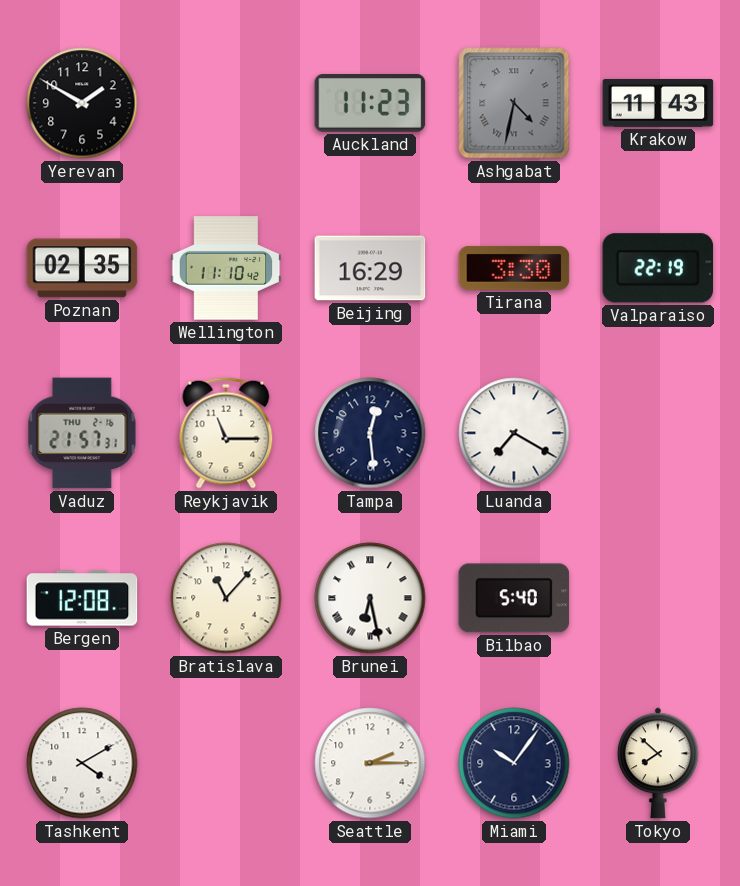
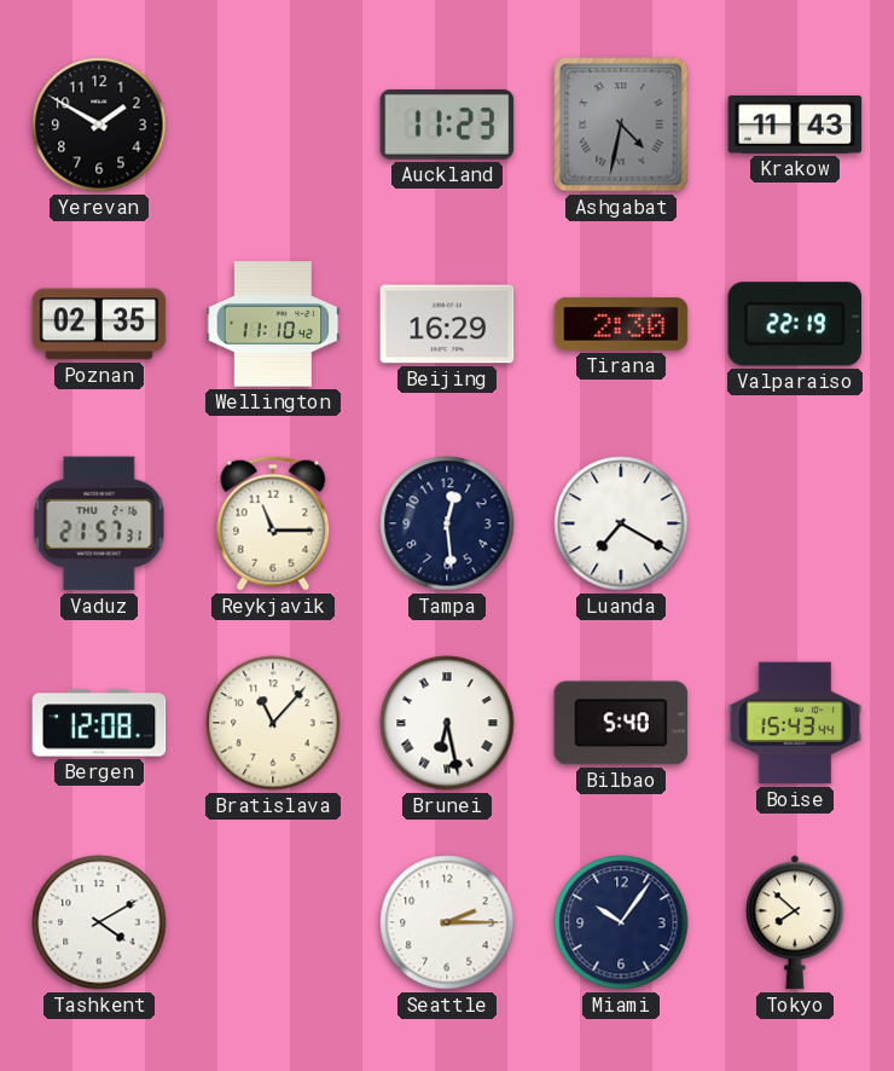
Tirana: 3:30 -> 2:30
Boise: none -> 15:43
